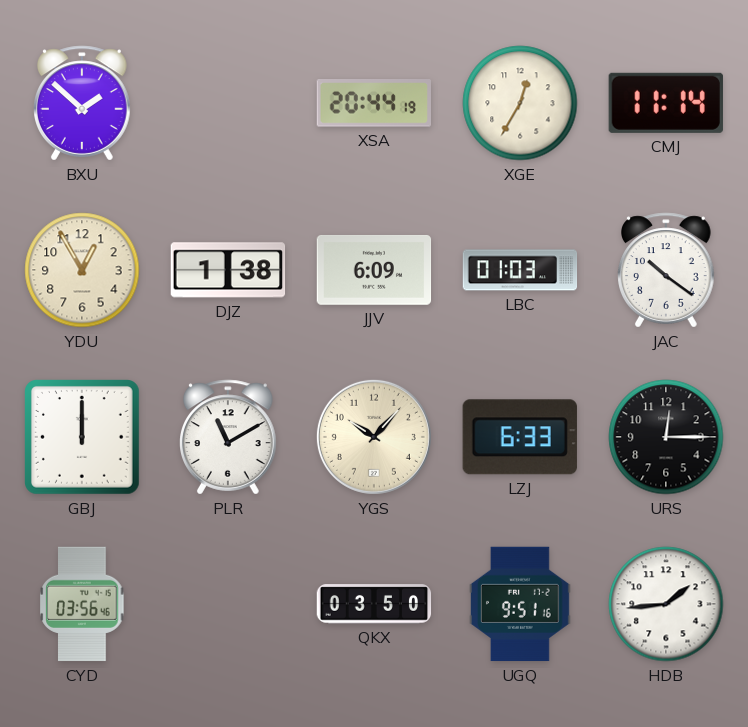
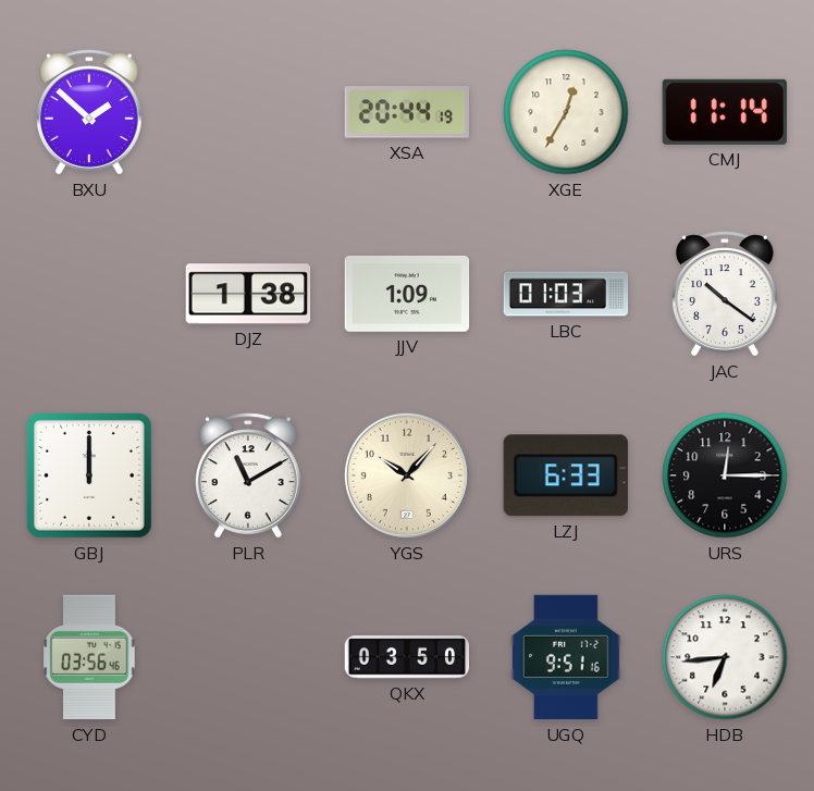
YDU: 12:55 -> none
JJV: 6:09 -> 1:09
HDB: 1:44 -> 6:44
